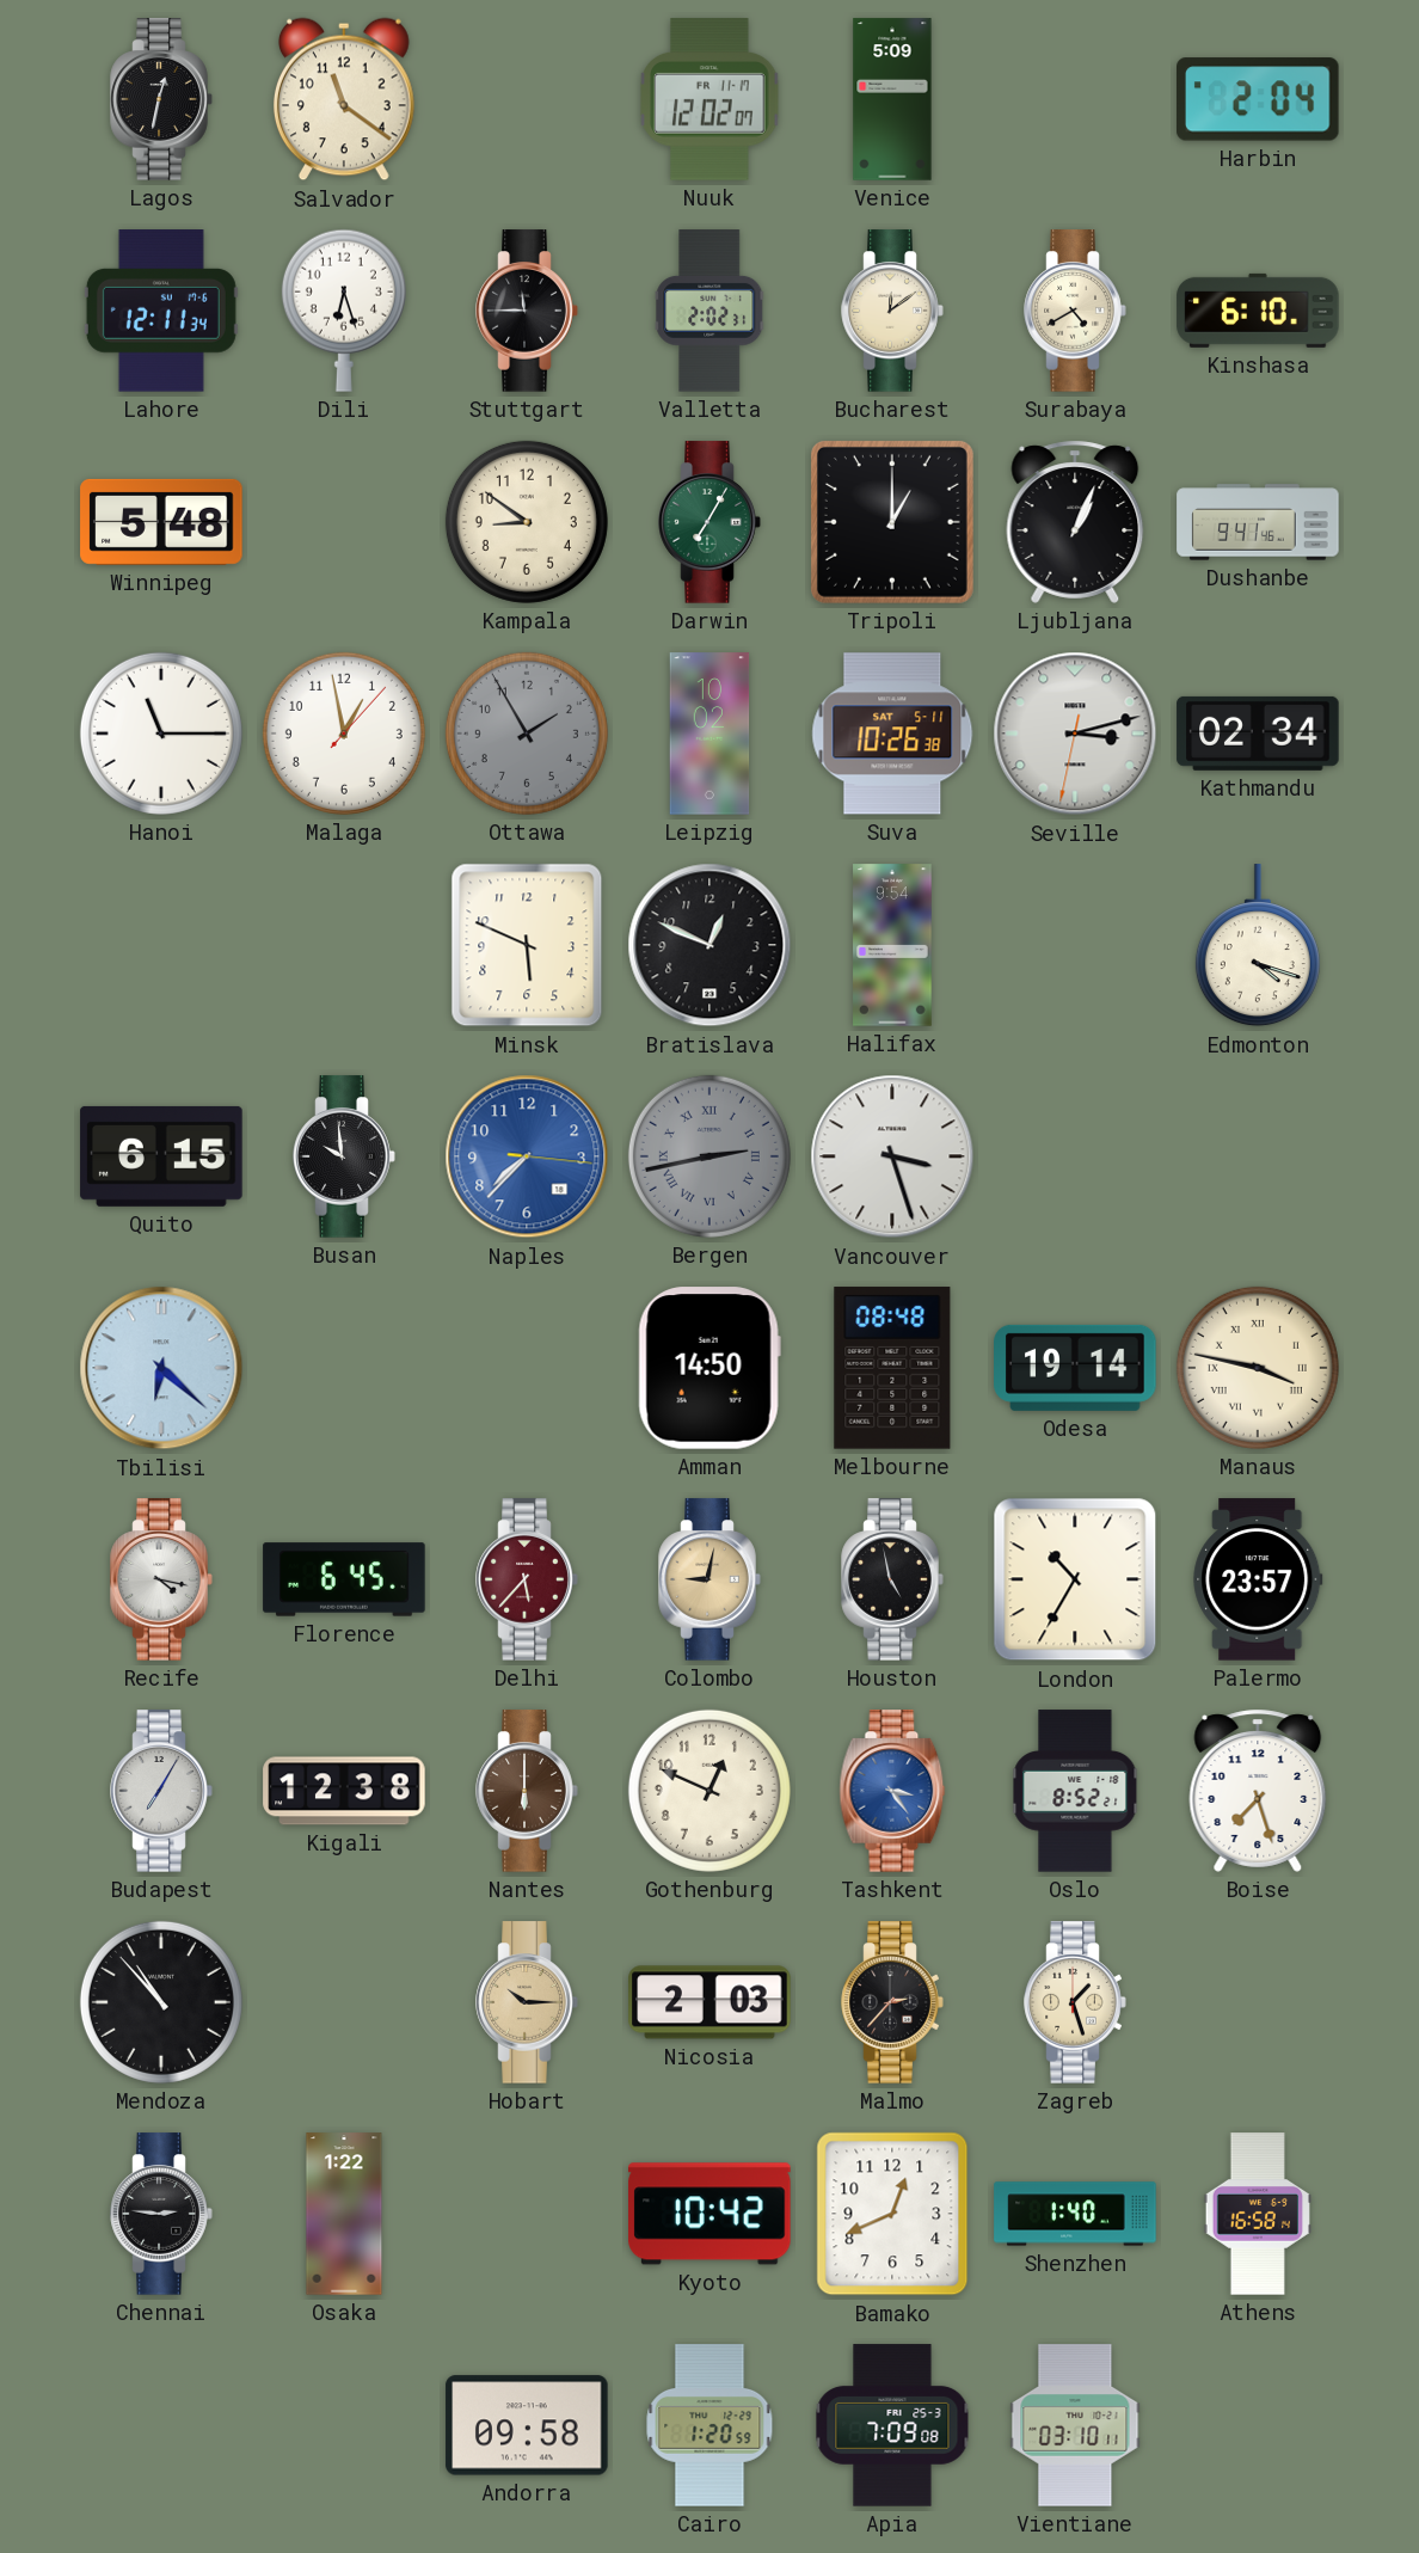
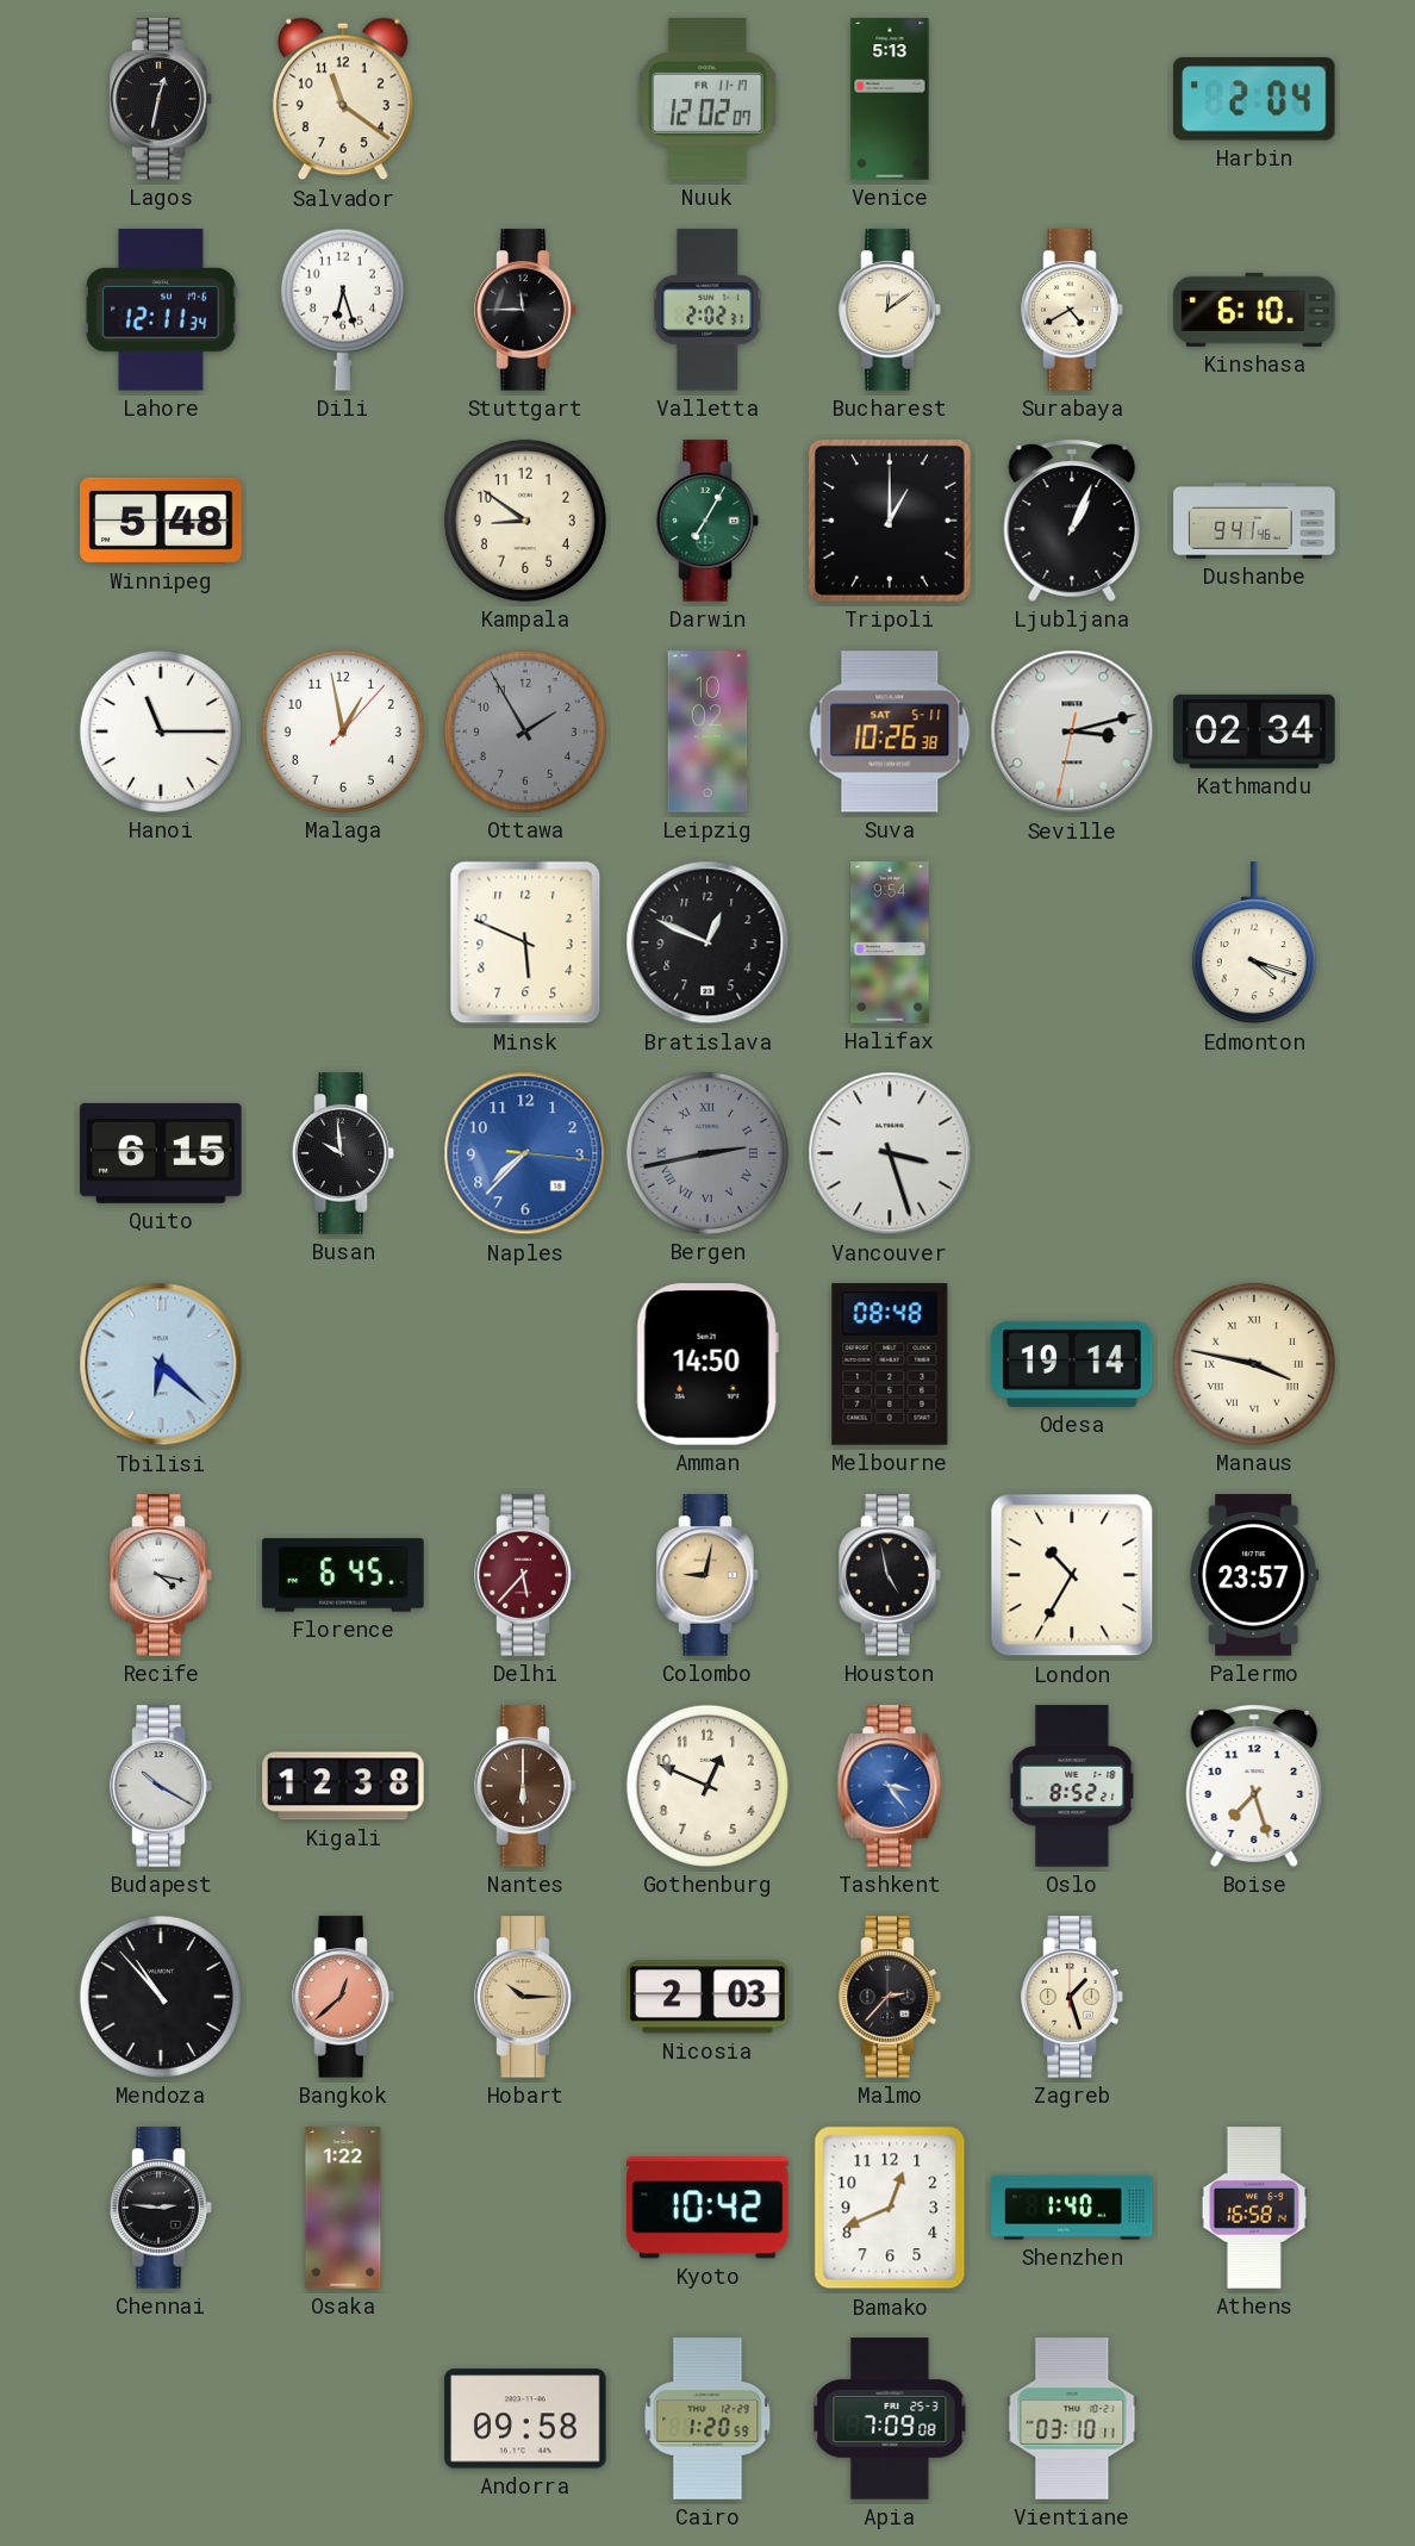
Venice: 5:09 -> 5:13
Budapest: 7:05 -> 10:20
Bangkok: none -> 12:38
